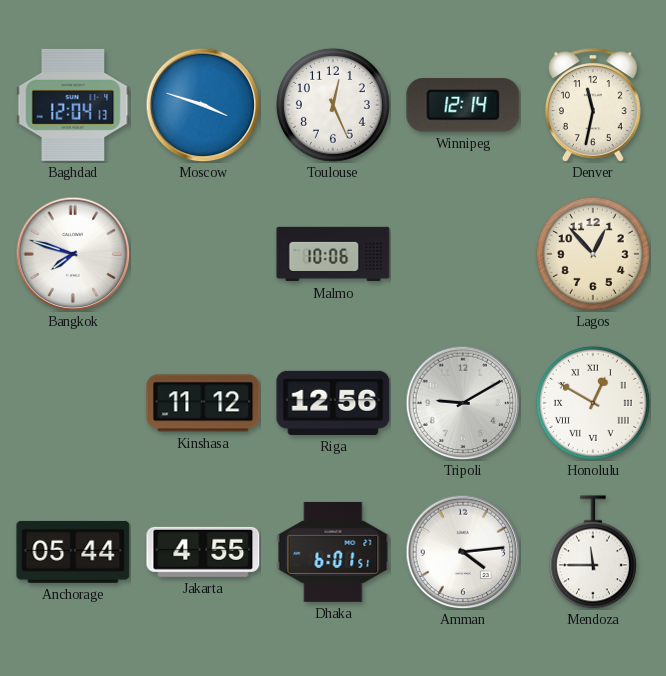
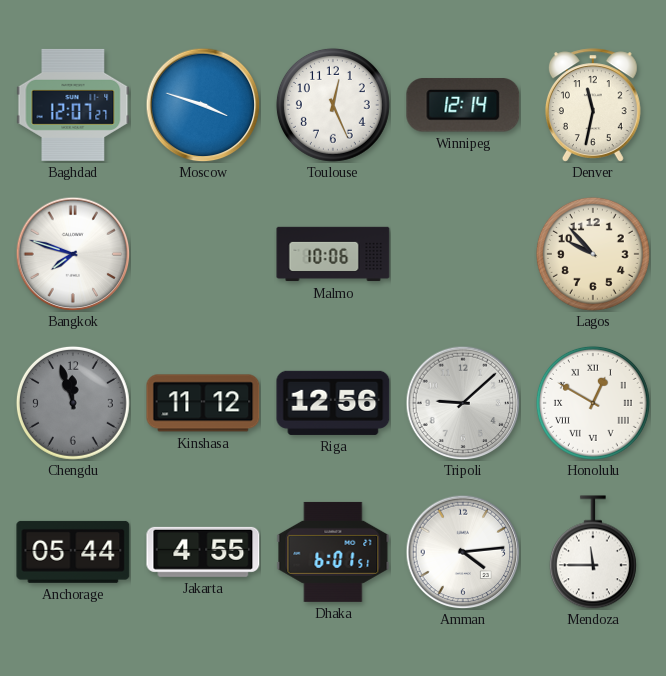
Baghdad: 12:04 -> 12:07
Lagos: 12:53 -> 9:53
Chengdu: none -> 11:57
Tripoli: 9:10 -> 9:08
